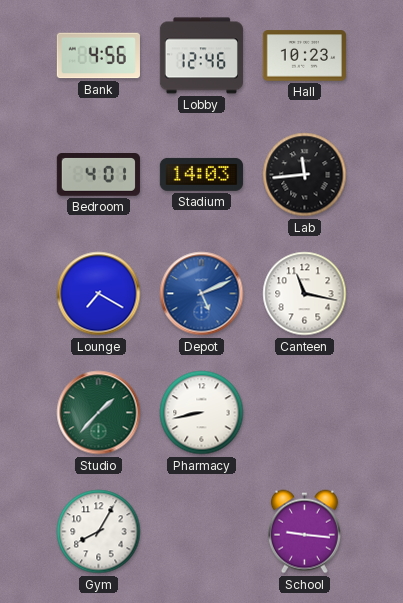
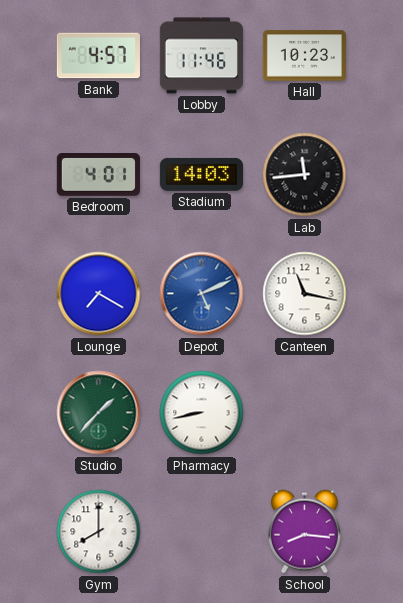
Bank: 4:56 -> 4:57
Lobby: 12:46 -> 11:46
Gym: 8:05 -> 8:00
School: 9:16 -> 8:16
